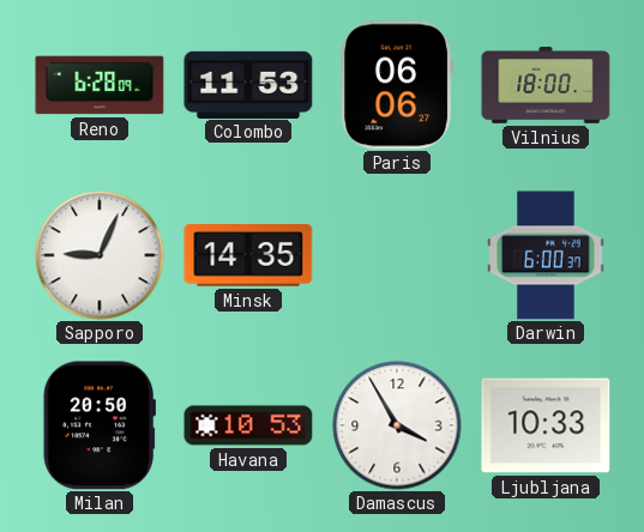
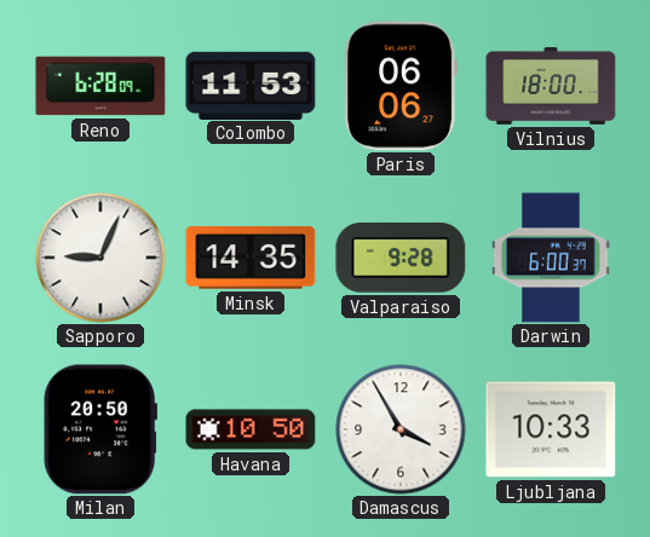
Valparaiso: none -> 9:28
Havana: 10:53 -> 10:50
